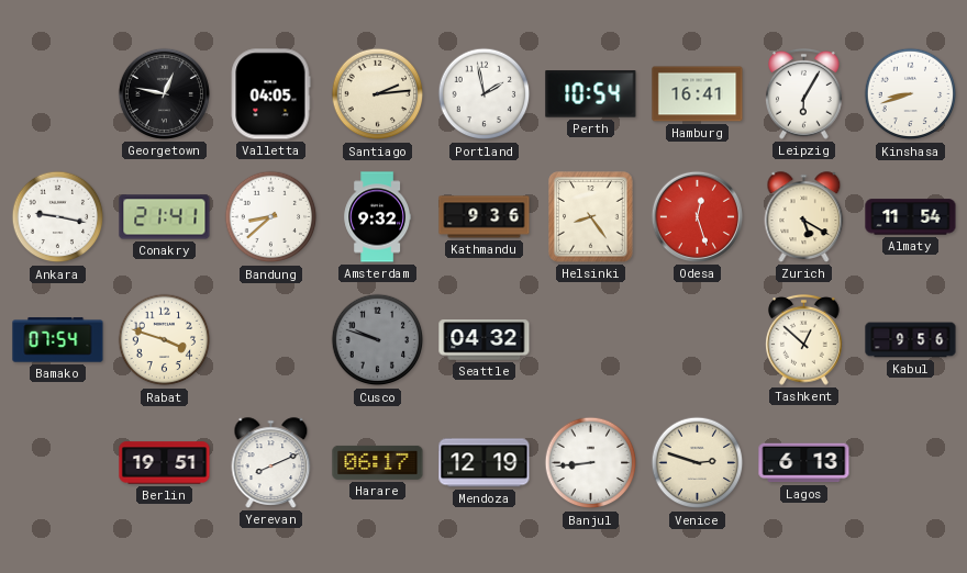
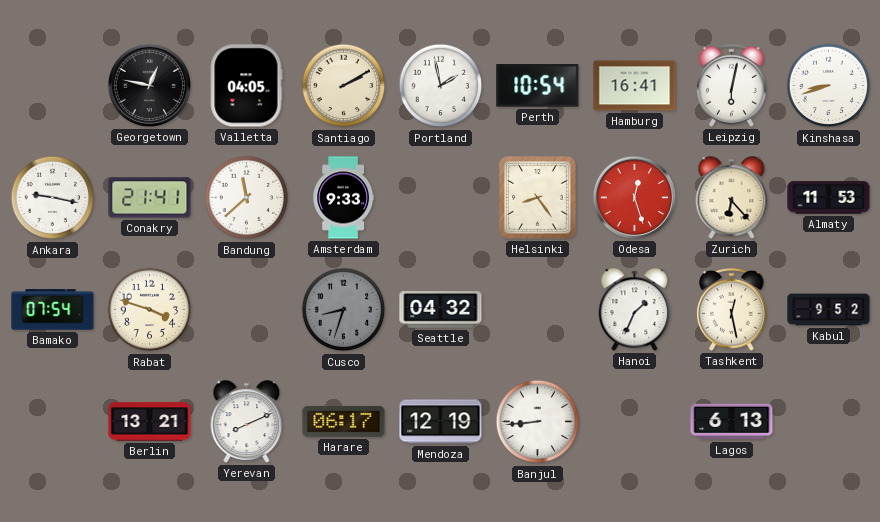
Santiago: 2:14 -> 2:10
Leipzig: 6:05 -> 6:02
Bandung: 8:38 -> 11:38
Amsterdam: 9:32 -> 9:33
Kathmandu: 9:36 -> none
Zurich: 5:20 -> 6:23
Almaty: 11:54 -> 11:53
Cusco: 9:48 -> 8:33
Hanoi: none -> 1:34
Tashkent: 12:52 -> 12:28
Kabul: 9:56 -> 9:52
Berlin: 19:51 -> 13:21
Venice: 2:48 -> none
